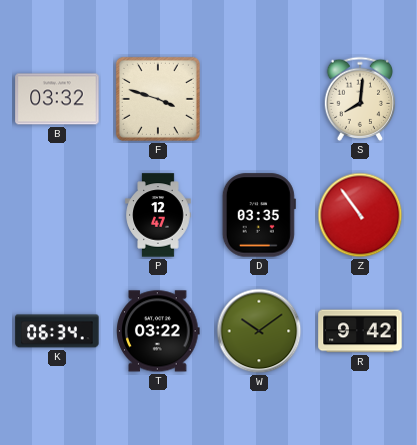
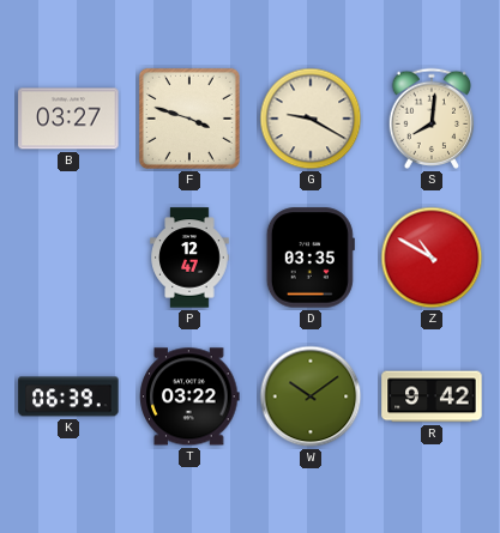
B: 03:32 -> 03:27
G: none -> 9:20
Z: 10:54 -> 10:50
K: 06:34 -> 06:39
